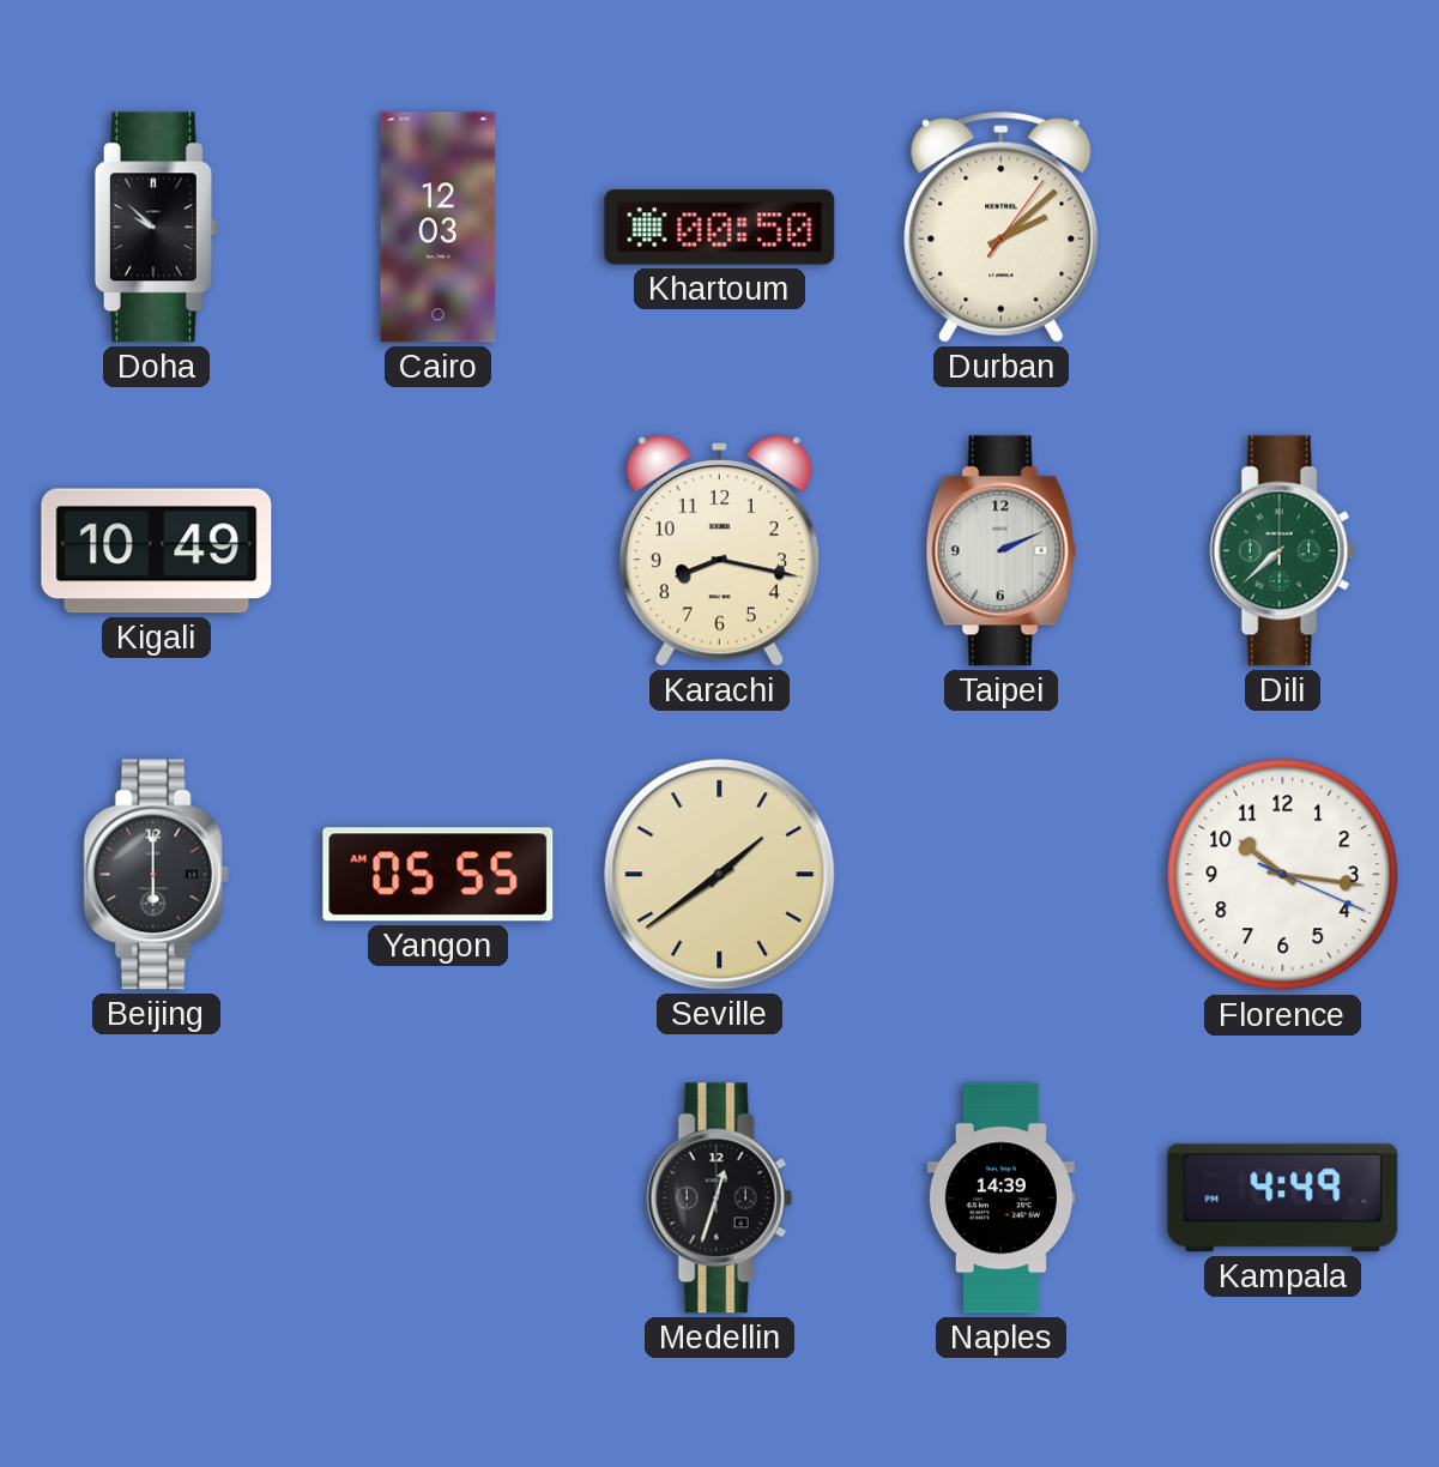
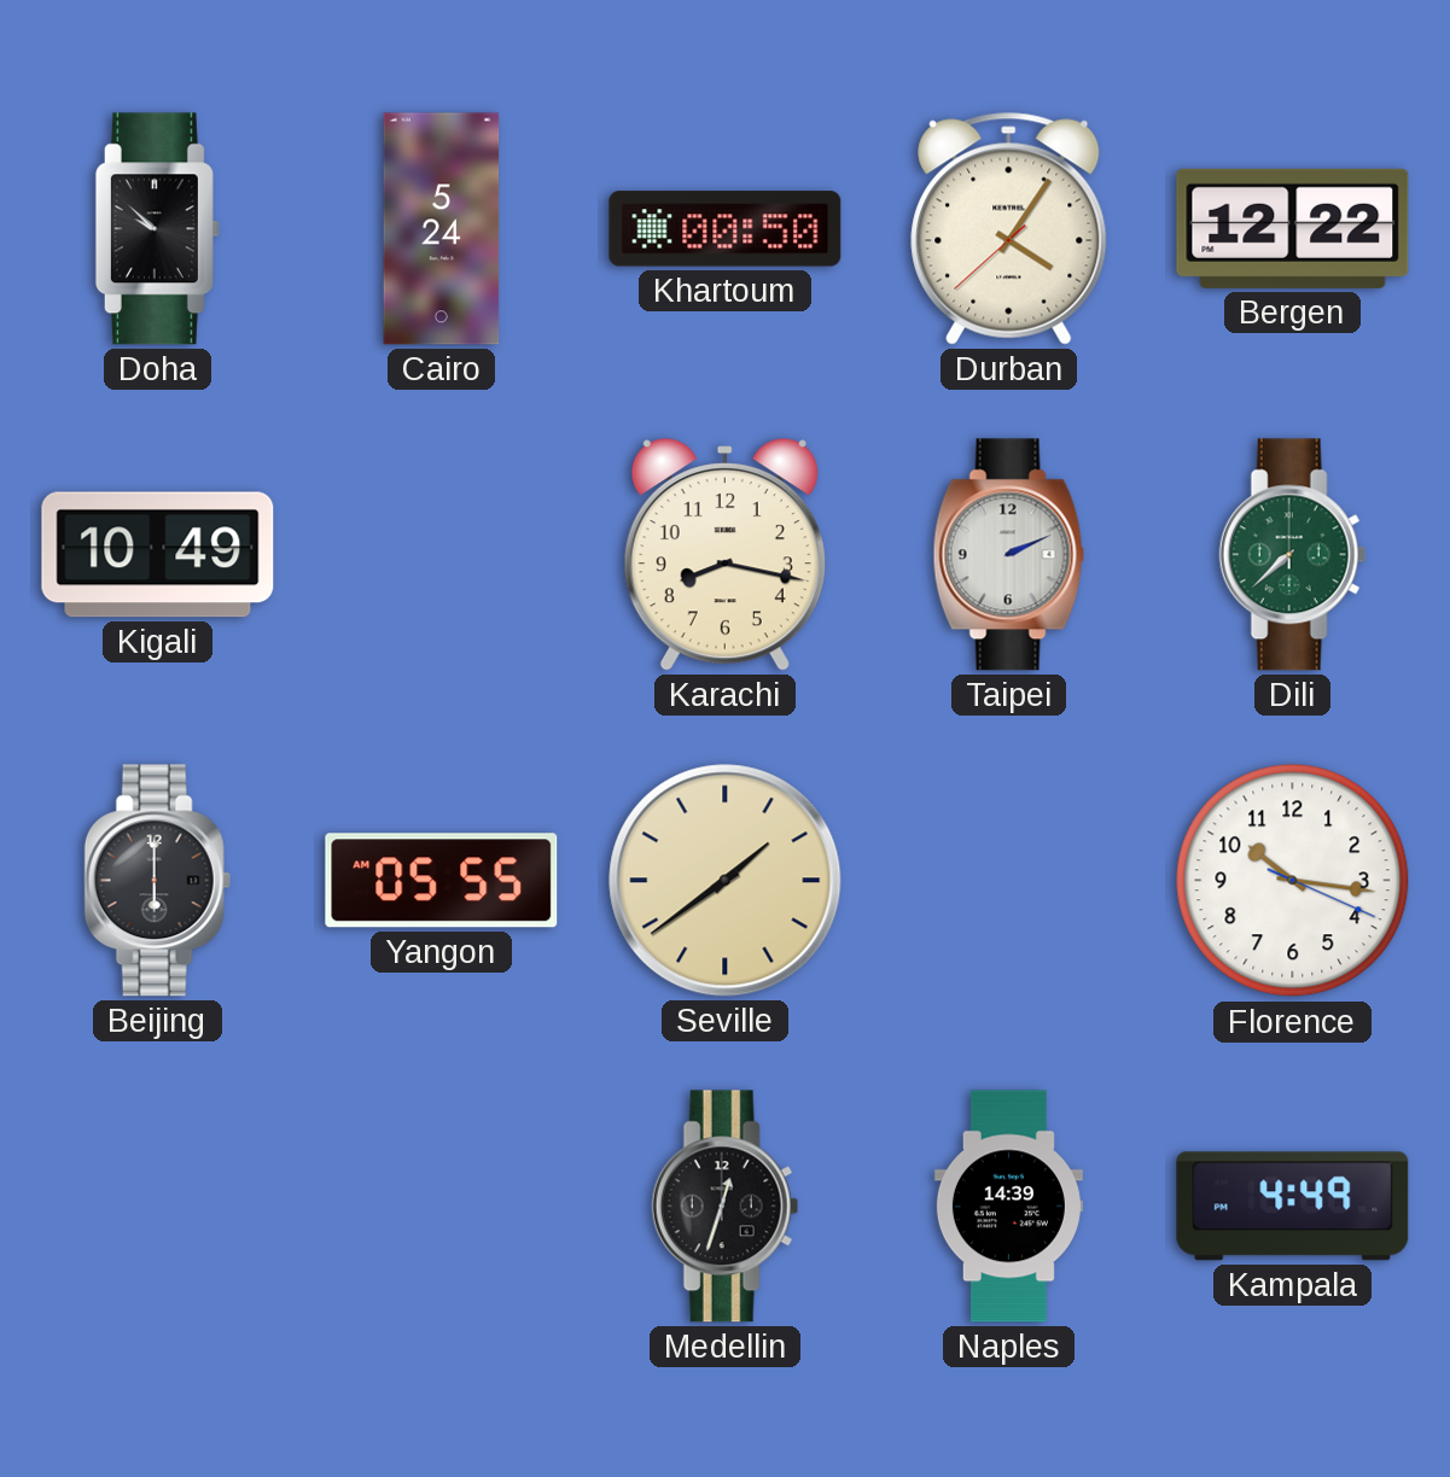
Cairo: 12:03 -> 5:24
Durban: 2:08 -> 4:05
Bergen: none -> 12:22
